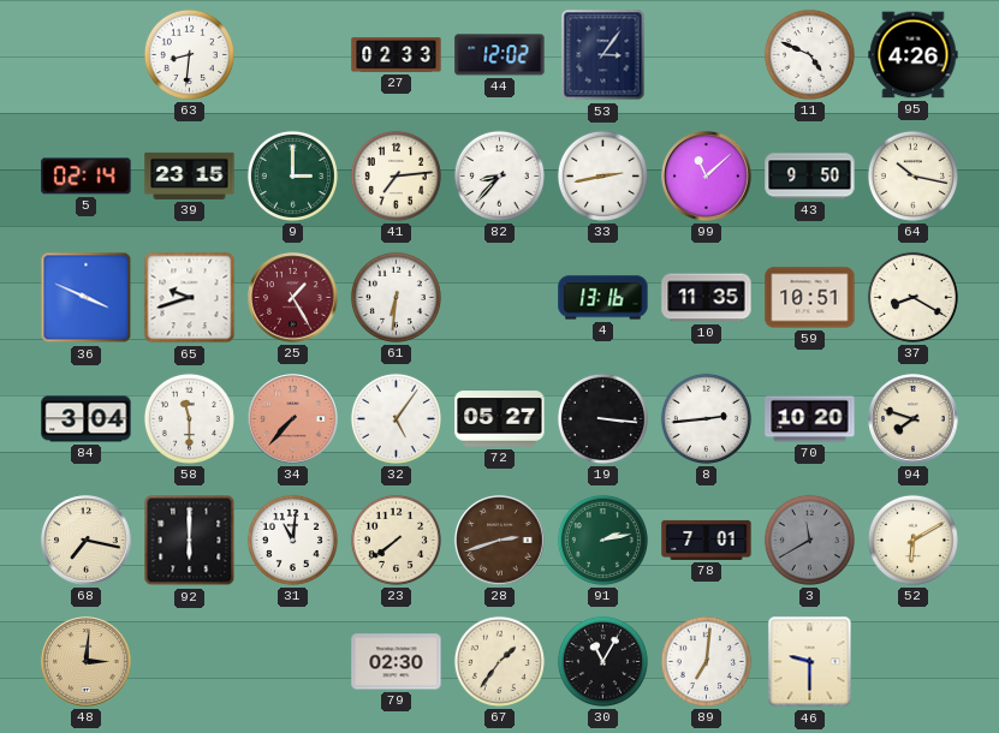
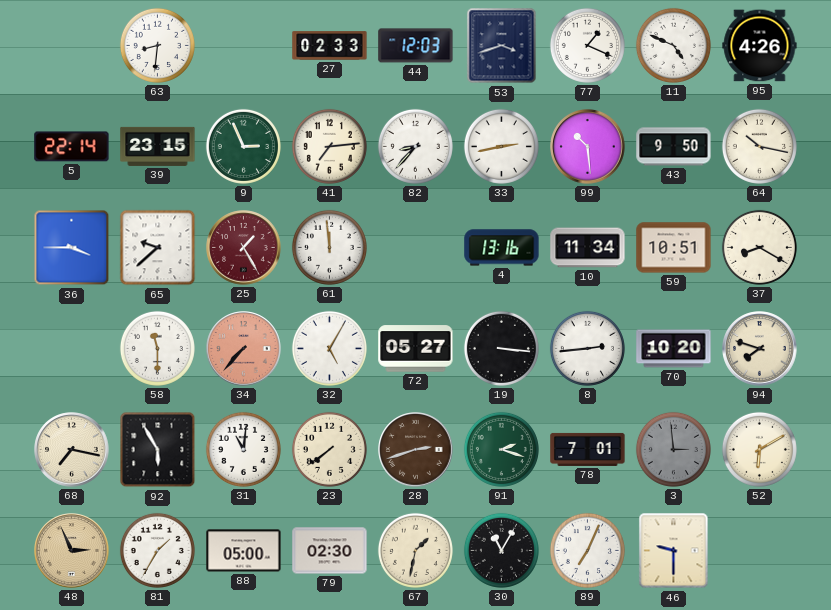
44: 12:02 -> 12:03
53: 3:06 -> 3:42
77: none -> 1:19
5: 02:14 -> 22:14
9: 3:00 -> 2:56
99: 11:08 -> 10:29
36: 3:49 -> 3:45
65: 9:42 -> 9:38
61: 6:31 -> 11:59
10: 11:35 -> 11:34
84: 3:04 -> none
32: 5:06 -> 5:05
92: 6:00 -> 5:55
91: 2:13 -> 2:18
3: 11:40 -> 2:59
48: 3:01 -> 2:56
81: none -> 1:35
88: none -> 05:00
67: 1:36 -> 1:32
89: 7:01 -> 7:04
